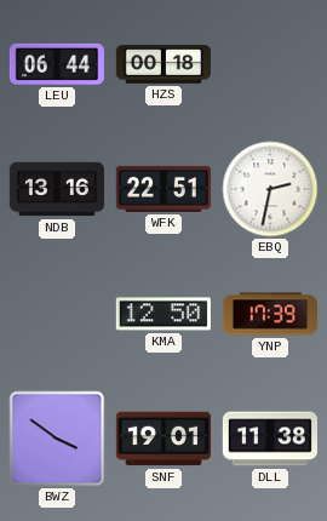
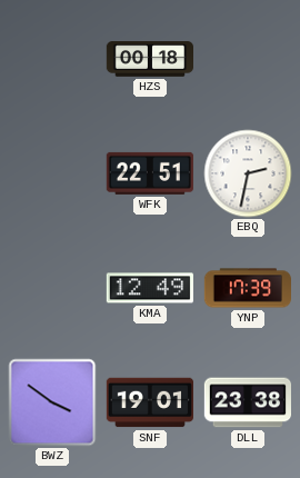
LEU: 06:44 -> none
NDB: 13:16 -> none
KMA: 12:50 -> 12:49
DLL: 11:38 -> 23:38
